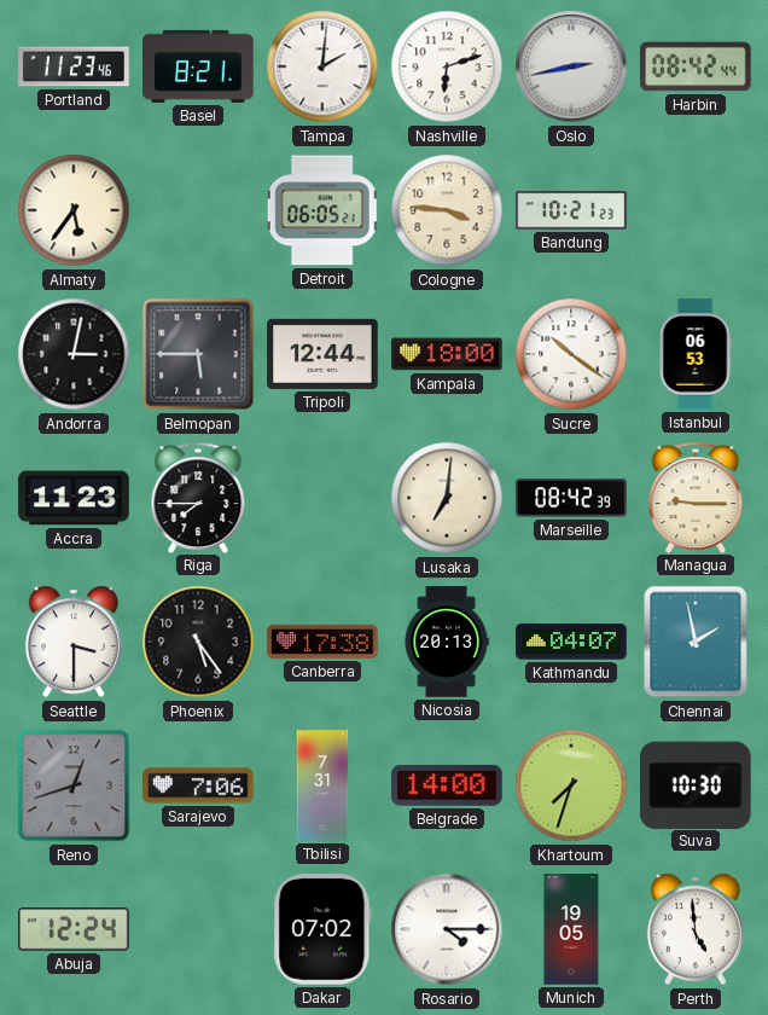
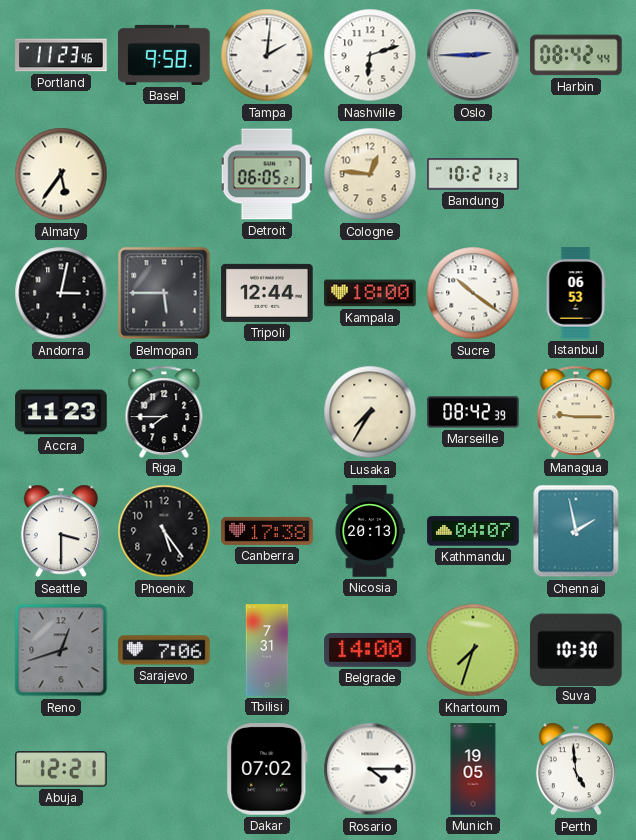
Basel: 8:21 -> 9:58
Oslo: 2:43 -> 2:45
Cologne: 3:46 -> 12:46
Lusaka: 7:01 -> 7:35
Abuja: 12:24 -> 12:21
